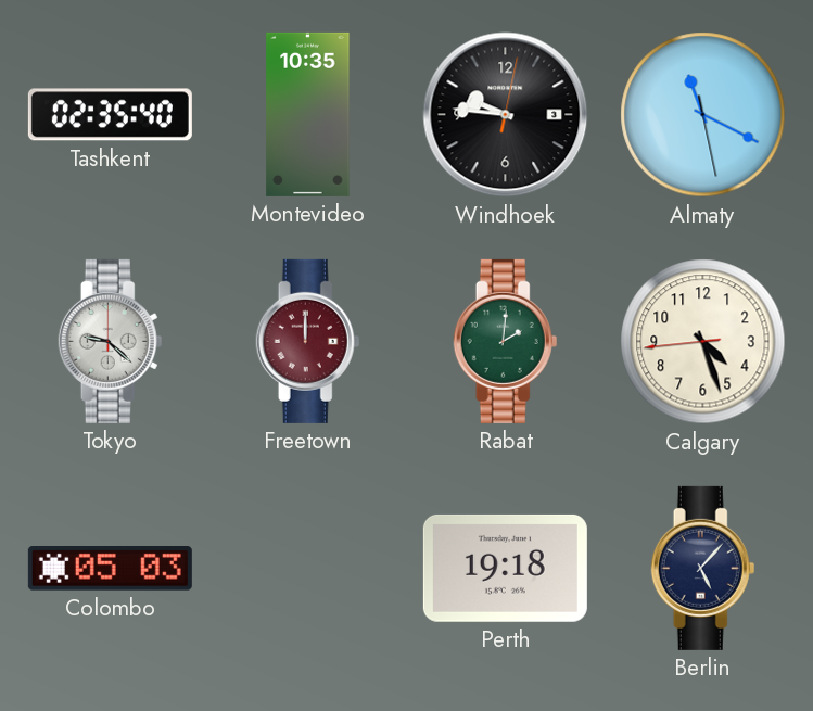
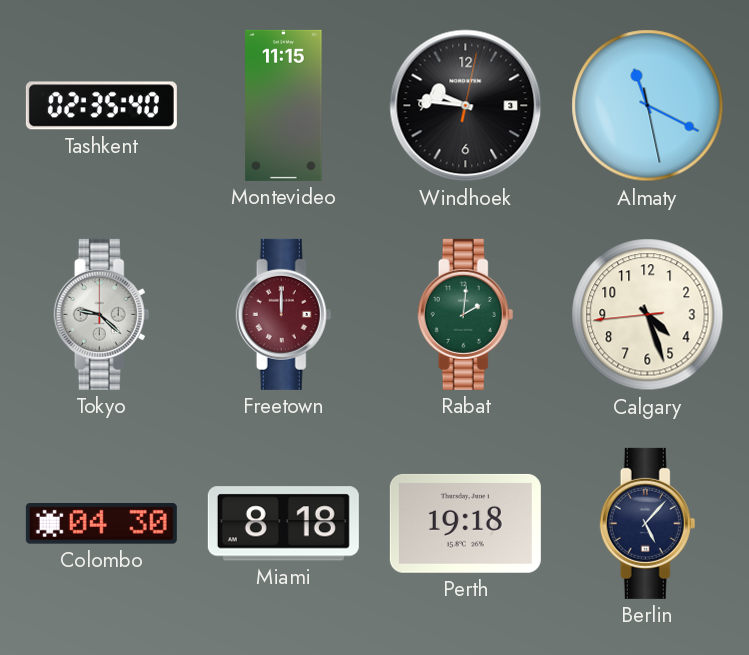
Montevideo: 10:35 -> 11:15
Colombo: 05:03 -> 04:30
Miami: none -> 8:18
